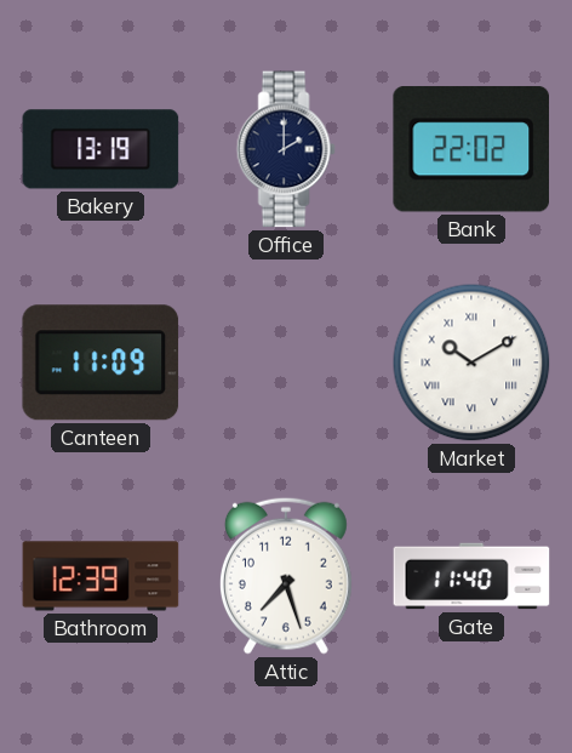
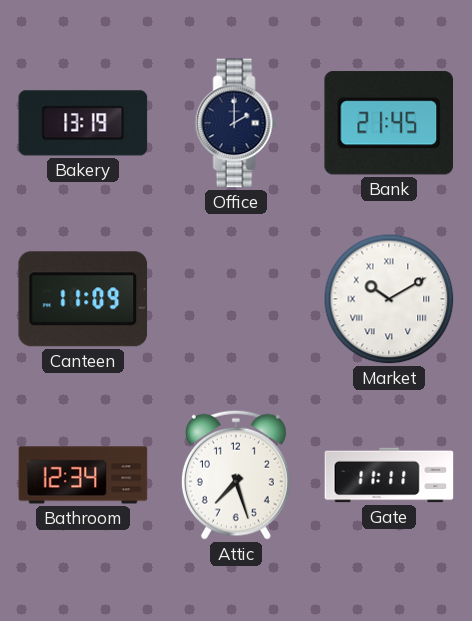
Bank: 22:02 -> 21:45
Bathroom: 12:39 -> 12:34
Gate: 11:40 -> 11:11
